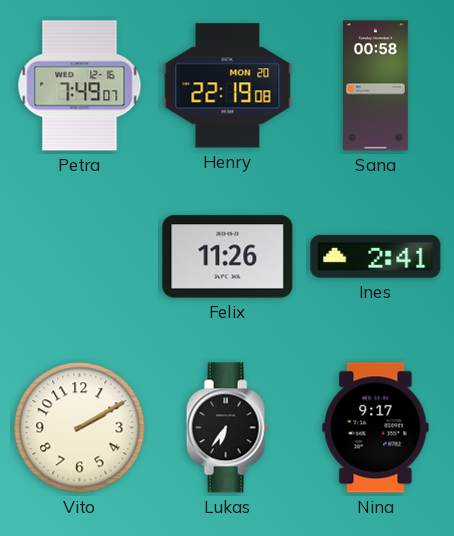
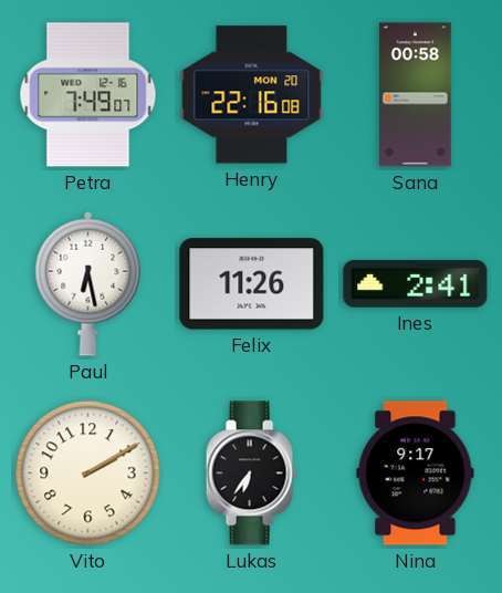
Henry: 22:19 -> 22:16
Paul: none -> 6:28
